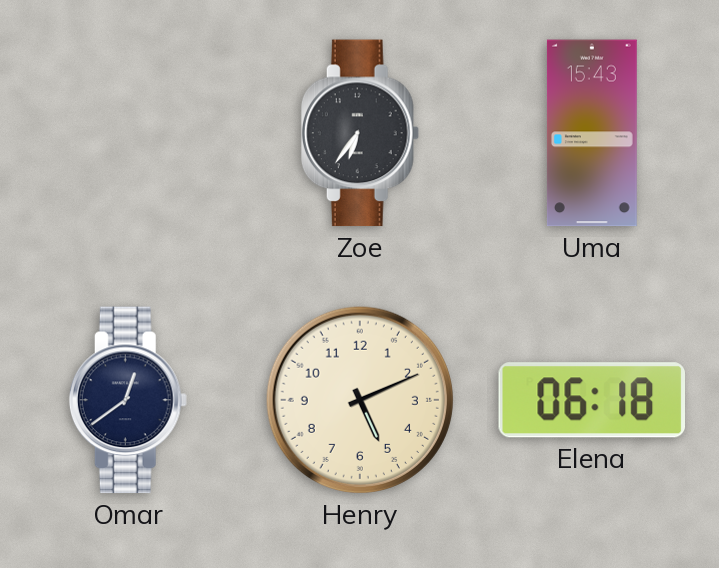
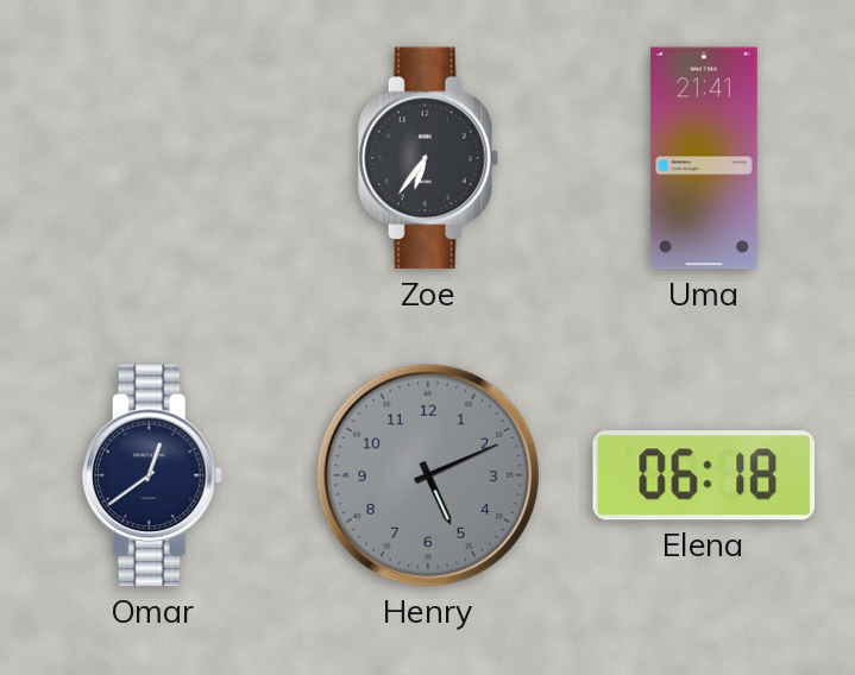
Uma: 15:43 -> 21:41
Henry dial: cream -> grey
